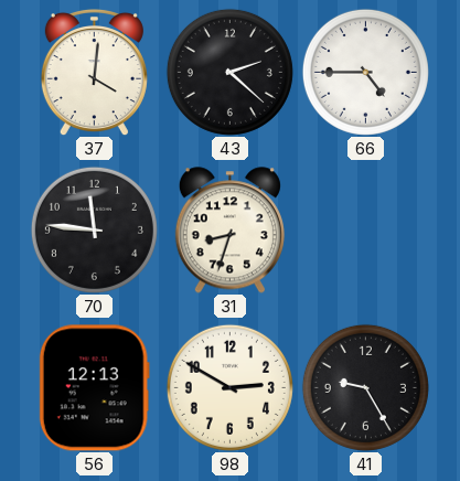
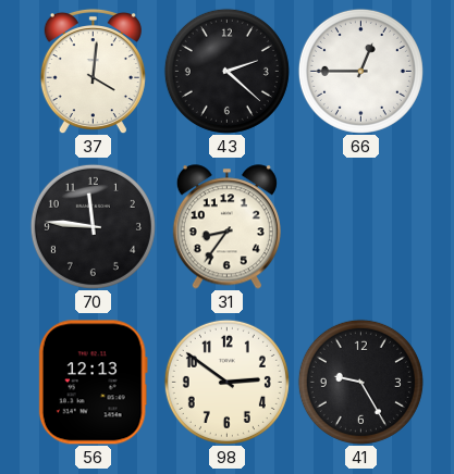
66: 4:45 -> 12:45
31: 8:33 -> 8:36
98: 2:50 -> 2:51
